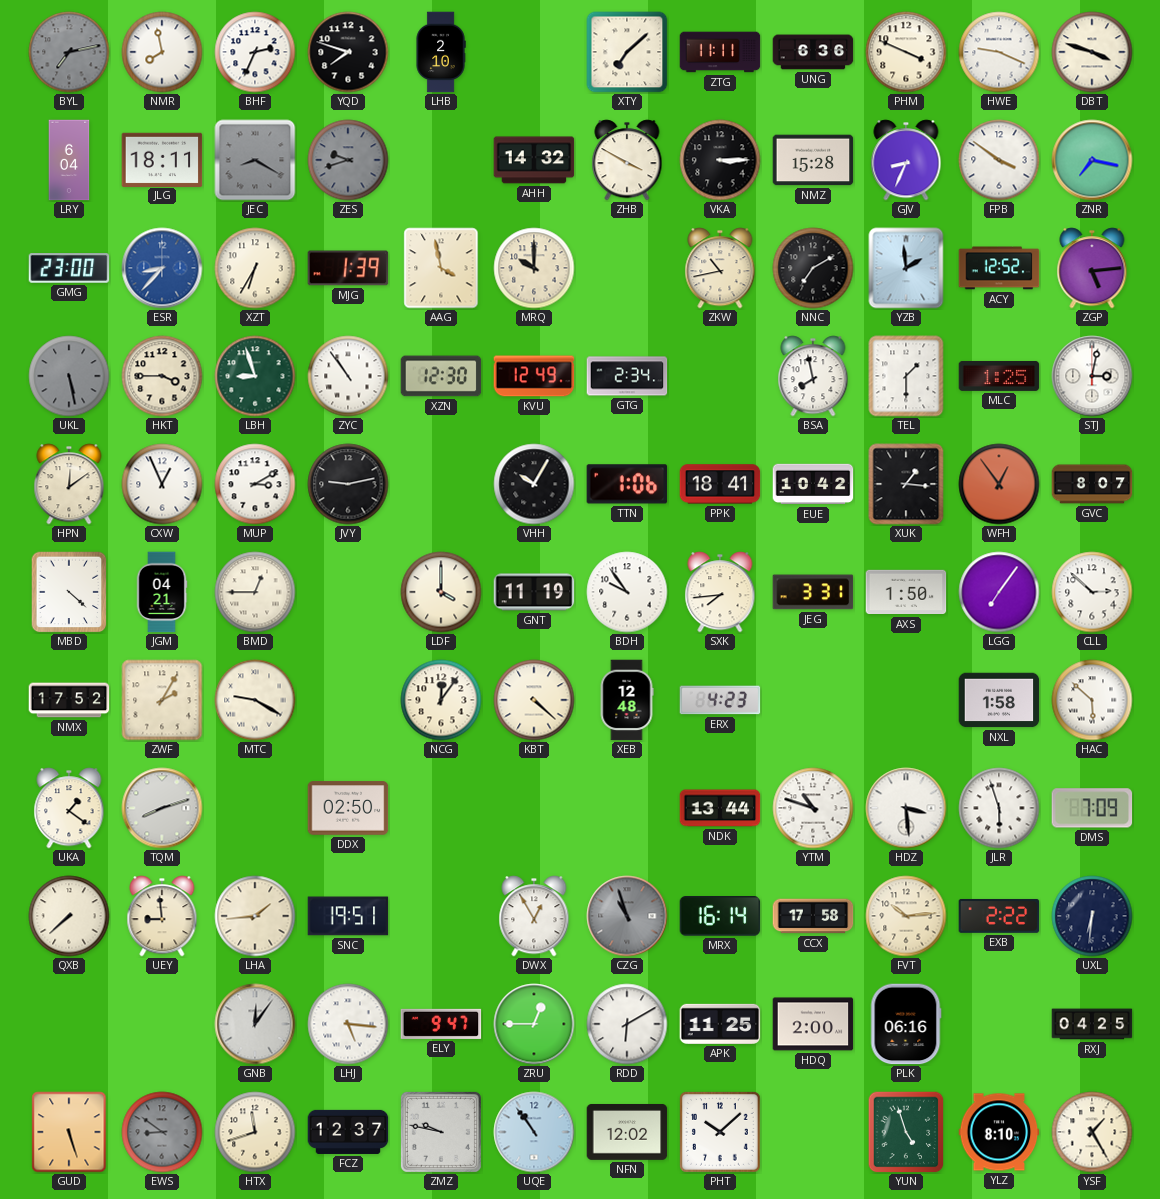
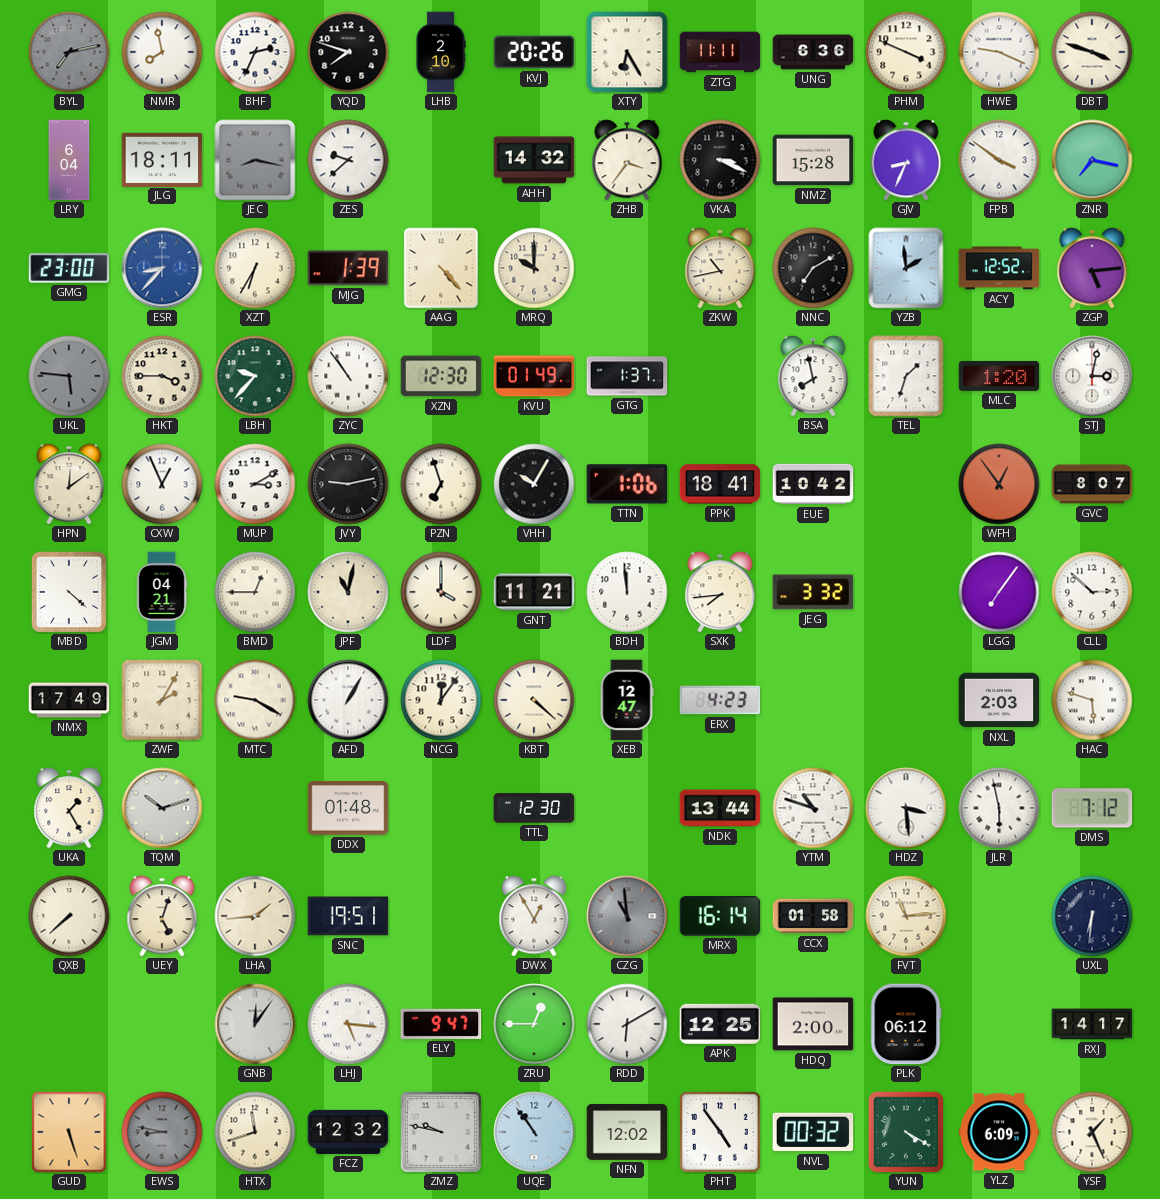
KVJ: none -> 20:26
XTY: 7:08 -> 6:25
JEC: 8:20 -> 8:17
ZES: 9:42 -> 9:38
ZES dial: grey -> white
ZHB: 3:50 -> 3:36
VKA: 3:15 -> 3:19
AAG: 3:58 -> 4:23
UKL: 5:28 -> 5:46
LBH: 8:57 -> 9:37
KVU: 12:49 -> 01:49
GTG: 2:34 -> 1:37
TEL: 1:30 -> 1:33
MLC: 1:25 -> 1:20
PZN: none -> 6:57
XUK: 1:16 -> none
JPF: none -> 11:02
GNT: 11:19 -> 11:21
BDH: 9:54 -> 11:59
JEG: 3:31 -> 3:32
AXS: 1:50 -> none
NMX: 17:52 -> 17:49
AFD: none -> 1:05
XEB: 12:48 -> 12:47
NXL: 1:58 -> 2:03
HAC: 5:52 -> 5:48
UKA: 1:21 -> 1:25
TQM: 8:12 -> 10:12
DDX: 02:50 -> 01:48
TTL: none -> 12:30
JLR: 5:57 -> 5:58
DMS: 7:09 -> 7:12
UEY: 8:59 -> 5:03
CZG: 10:57 -> 10:59
CCX: 17:58 -> 01:58
FVT: 10:14 -> 11:14
EXB: 2:22 -> none
APK: 11:25 -> 12:25
PLK: 06:16 -> 06:12
RXJ: 04:25 -> 14:17
EWS: 8:51 -> 8:47
FCZ: 12:37 -> 12:32
PHT: 10:08 -> 4:54
NVL: none -> 00:32
YUN: 4:57 -> 4:20
YLZ: 8:10 -> 6:09
YSF: 1:25 -> 1:26
